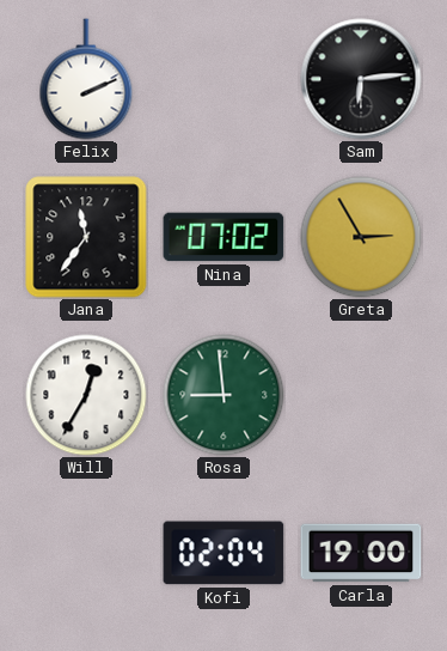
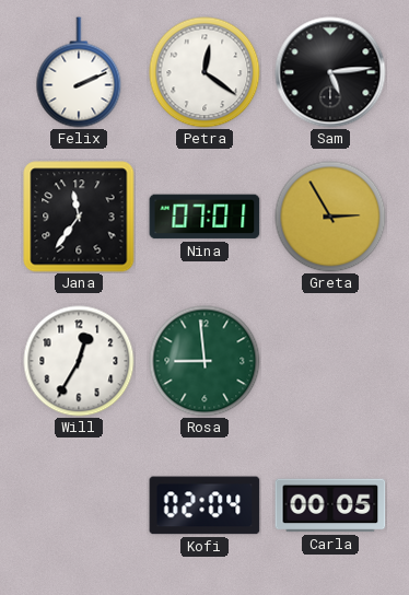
Petra: none -> 12:21
Sam: 6:14 -> 5:14
Nina: 07:02 -> 07:01
Carla: 19:00 -> 00:05
